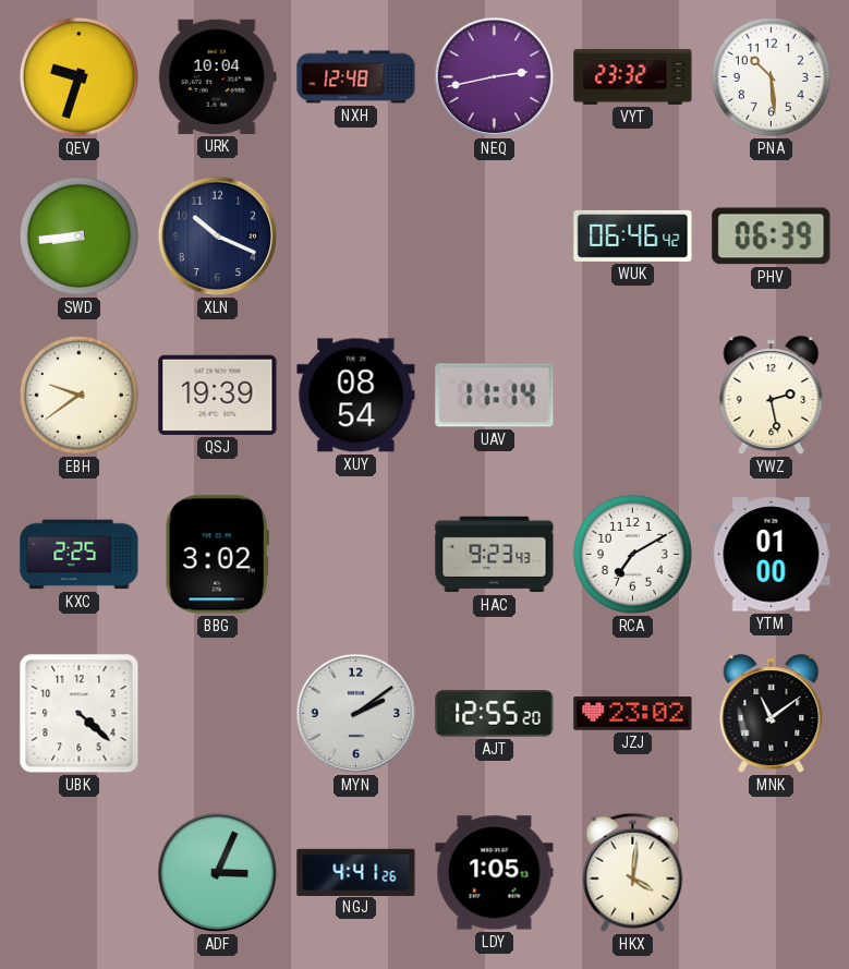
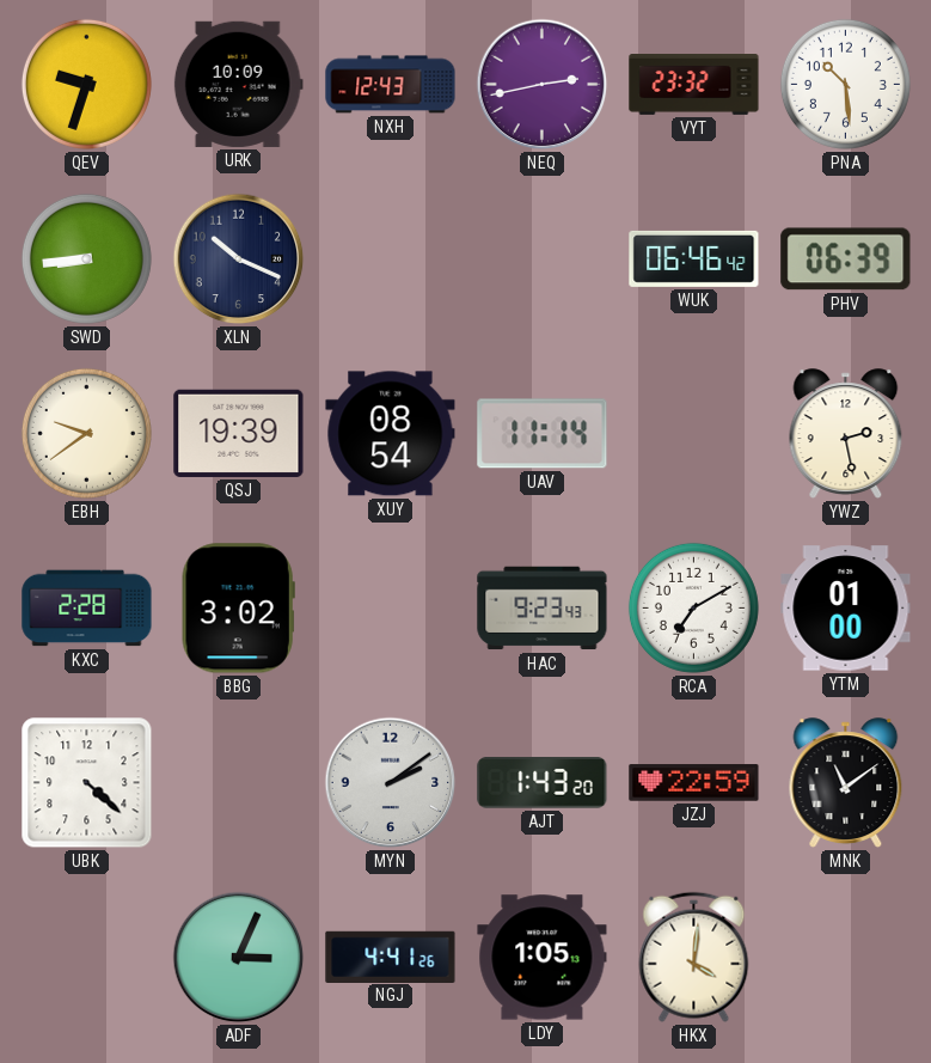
URK: 10:04 -> 10:09
NXH: 12:48 -> 12:43
KXC: 2:25 -> 2:28
AJT: 12:55 -> 1:43
JZJ: 23:02 -> 22:59
